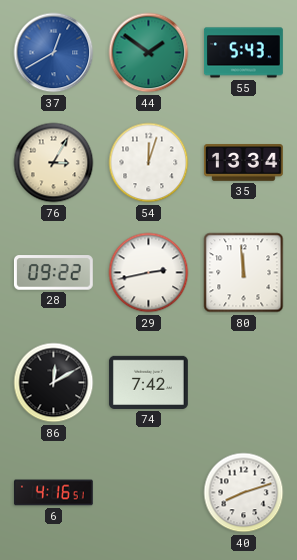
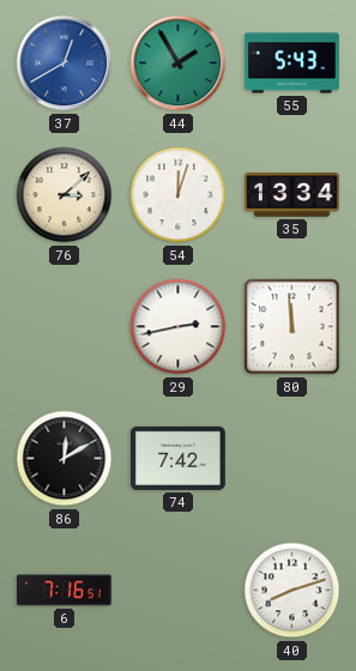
44: 1:51 -> 1:55
76: 3:05 -> 3:08
28: 09:22 -> none
6: 4:16 -> 7:16
